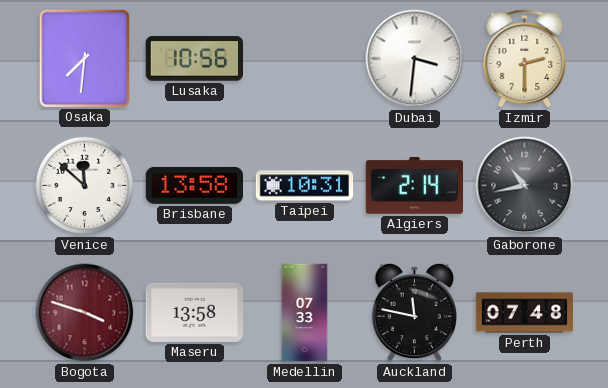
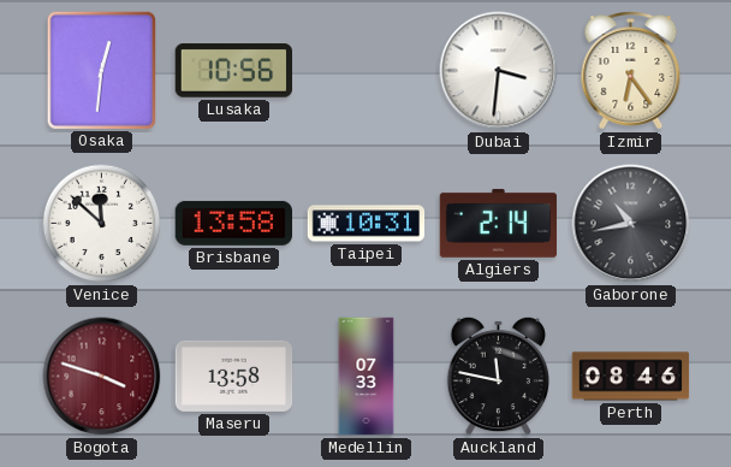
Osaka: 7:31 -> 12:31
Izmir: 2:30 -> 6:24
Perth: 07:48 -> 08:46
